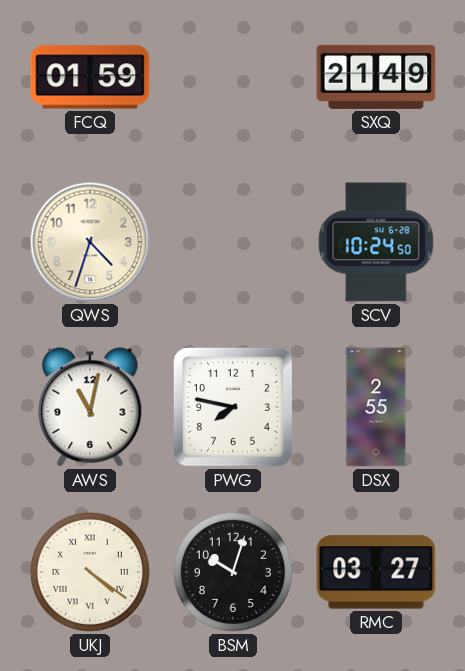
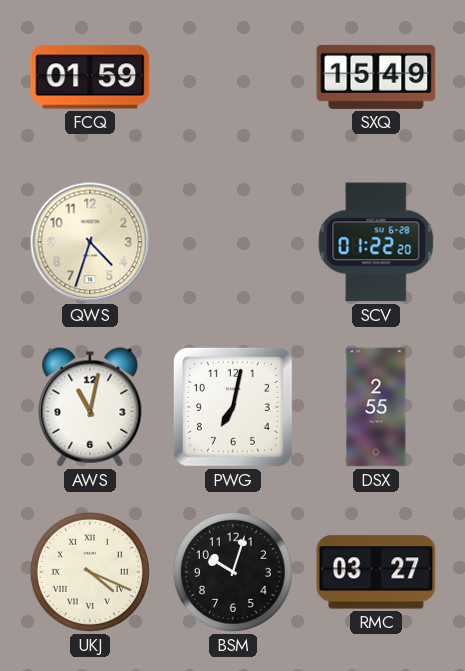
SXQ: 21:49 -> 15:49
SCV: 10:24 -> 01:22
PWG: 7:47 -> 7:02
UKJ: 4:21 -> 4:19
